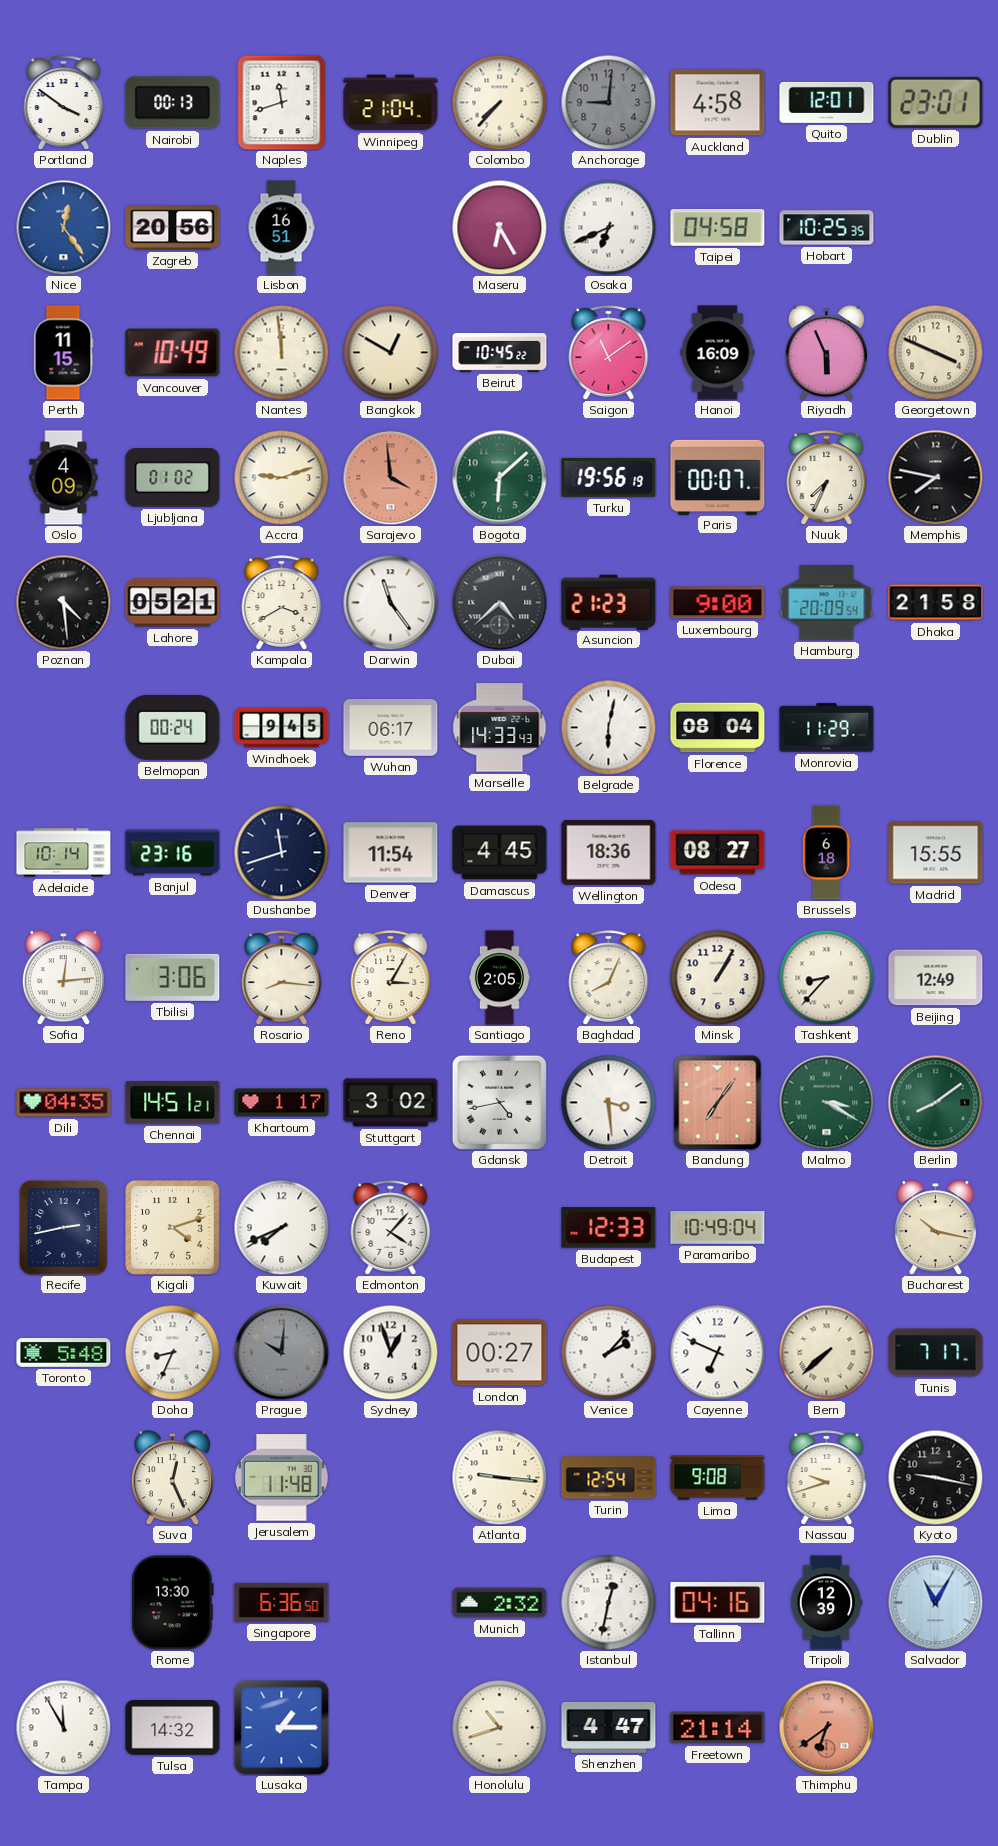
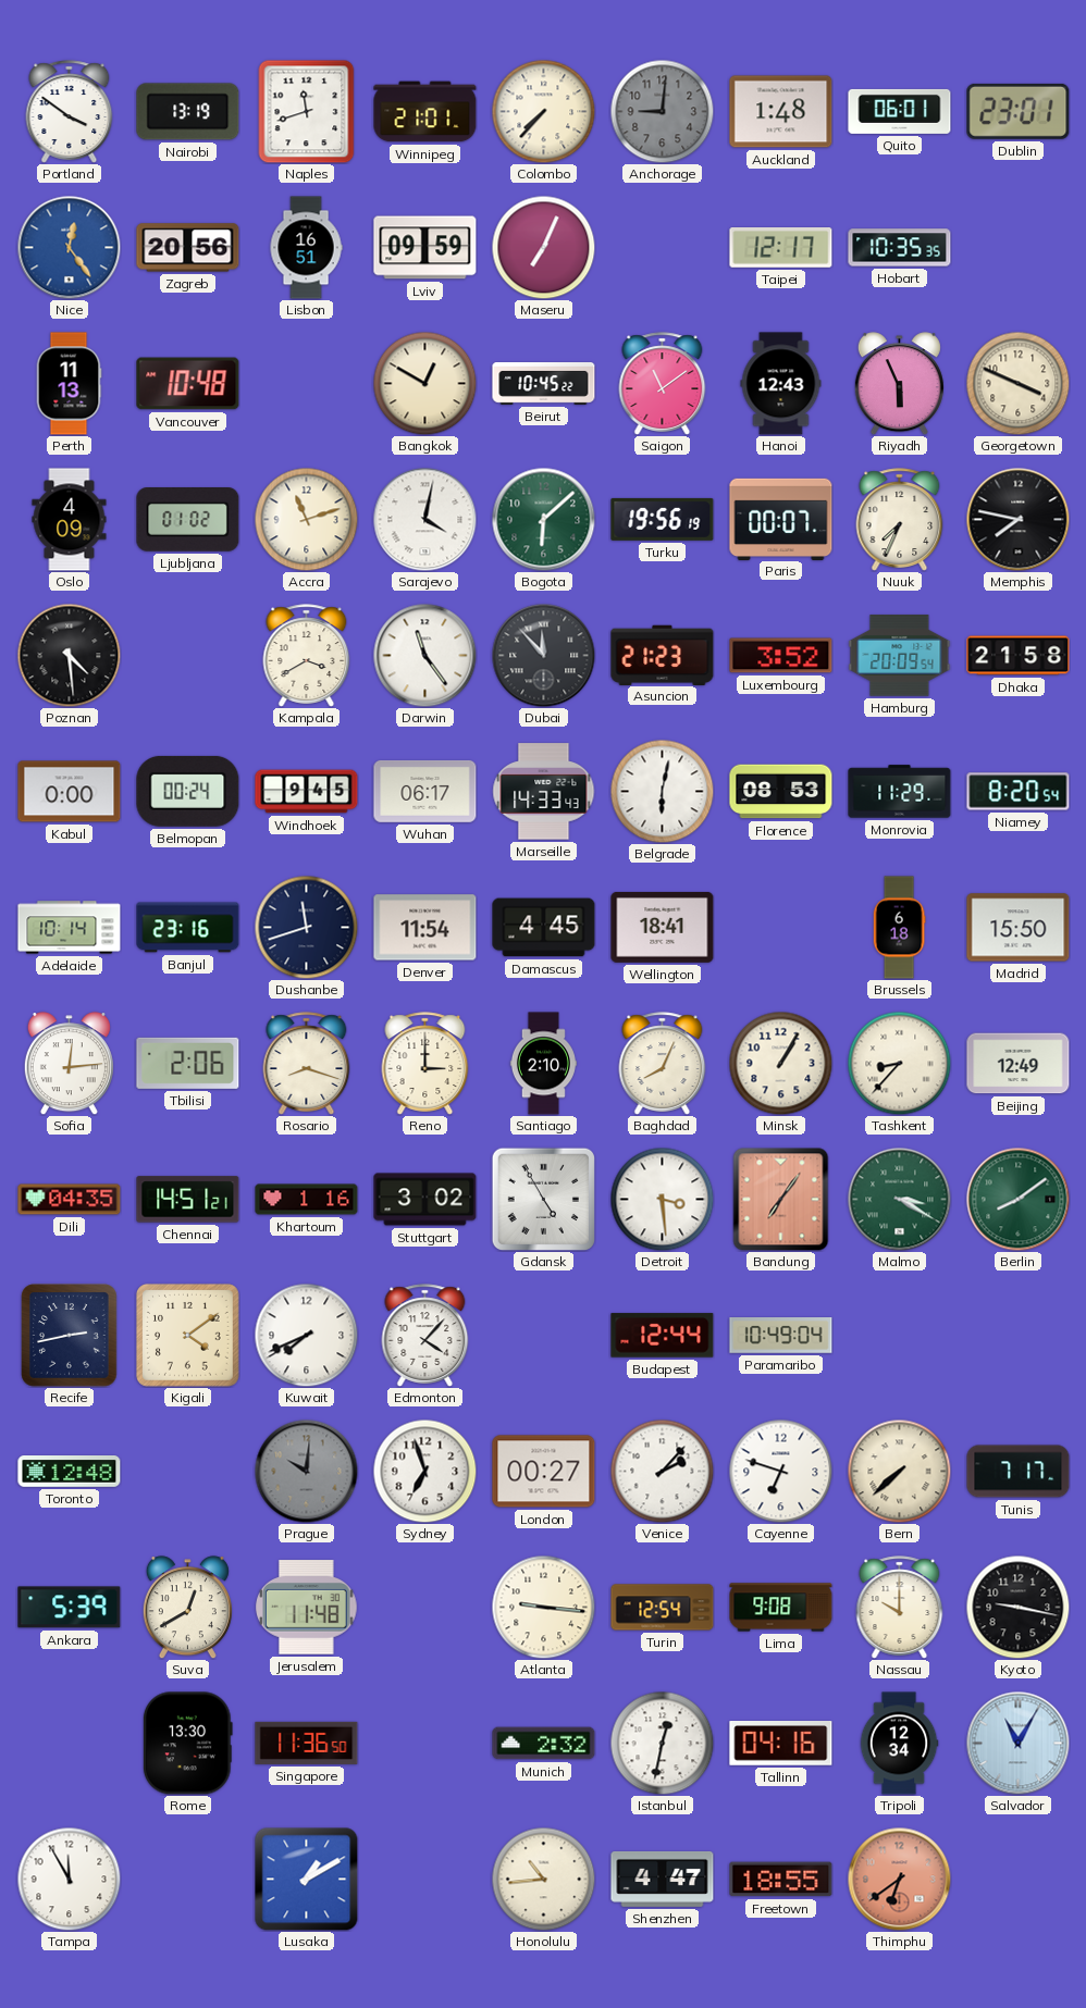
Nairobi: 00:13 -> 13:19
Winnipeg: 21:04 -> 21:01
Auckland: 4:58 -> 1:48
Quito: 12:01 -> 06:01
Lviv: none -> 09:59
Maseru: 6:25 -> 7:04
Osaka: 6:41 -> none
Taipei: 04:58 -> 12:17
Hobart: 10:25 -> 10:35
Perth: 11:15 -> 11:13
Vancouver: 10:49 -> 10:48
Nantes: 11:59 -> none
Hanoi: 16:09 -> 12:43
Accra: 9:12 -> 11:12
Sarajevo: 3:59 -> 4:02
Sarajevo dial: salmon -> white
Lahore: 05:21 -> none
Dubai: 4:38 -> 11:53
Luxembourg: 9:00 -> 3:52
Kabul: none -> 0:00
Florence: 08:04 -> 08:53
Niamey: none -> 8:20
Wellington: 18:36 -> 18:41
Odesa: 08:27 -> none
Madrid: 15:55 -> 15:50
Tbilisi: 3:06 -> 2:06
Rosario: 8:16 -> 8:18
Reno: 3:05 -> 3:00
Santiago: 2:05 -> 2:10
Khartoum: 1:17 -> 1:16
Gdansk: 4:43 -> 4:55
Kigali: 4:12 -> 4:09
Budapest: 12:33 -> 12:44
Bucharest: 10:17 -> none
Toronto: 5:48 -> 12:48
Doha: 8:34 -> none
Sydney: 12:57 -> 6:57
Cayenne: 6:49 -> 6:48
Ankara: none -> 5:39
Suva: 12:26 -> 12:40
Nassau: 9:42 -> 10:00
Singapore: 6:36 -> 11:36
Tripoli: 12:39 -> 12:34
Tulsa: 14:32 -> none
Lusaka: 1:15 -> 1:10
Honolulu: 10:42 -> 10:44
Freetown: 21:14 -> 18:55
